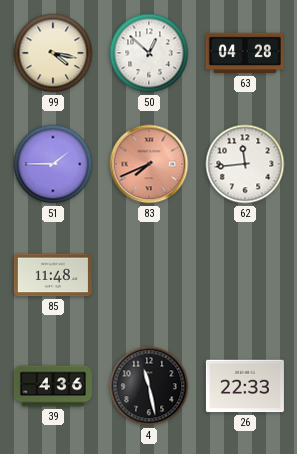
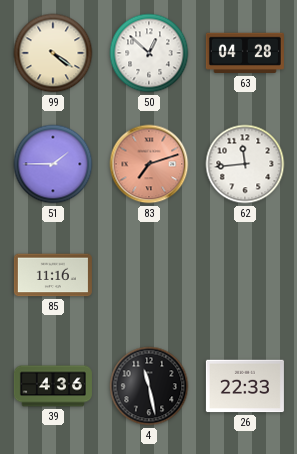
99: 4:17 -> 4:21
83: 7:41 -> 7:12
85: 11:48 -> 11:16
